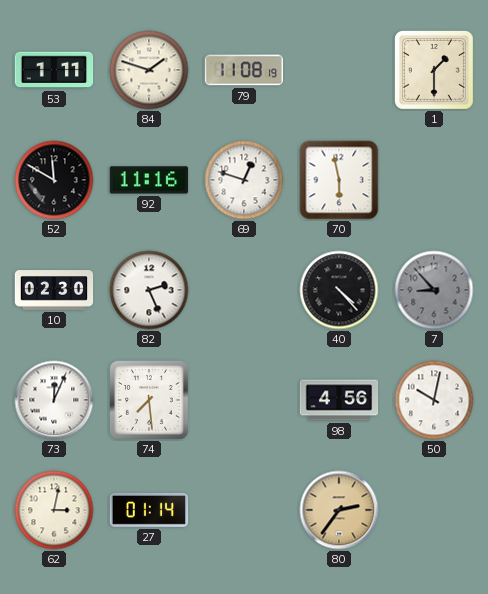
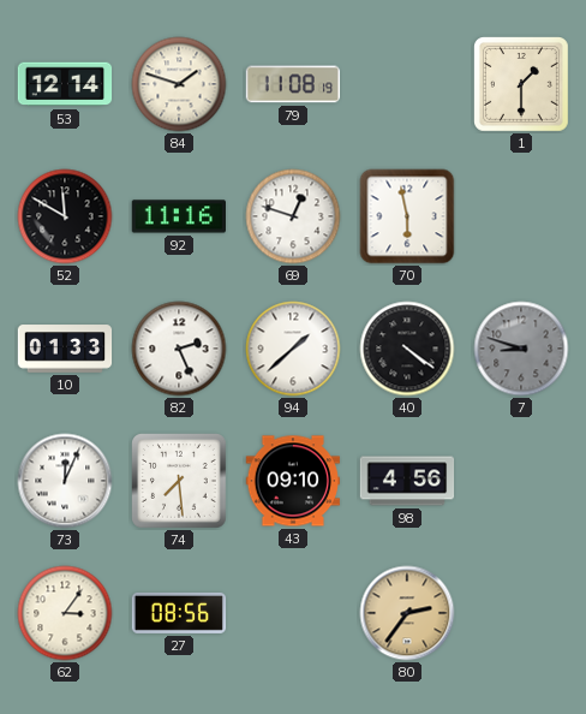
53: 1:11 -> 12:14
10: 02:30 -> 01:33
94: none -> 1:38
40: 4:23 -> 4:21
7: 8:53 -> 8:48
43: none -> 09:10
50: 10:02 -> none
62: 3:02 -> 3:06
27: 01:14 -> 08:56
